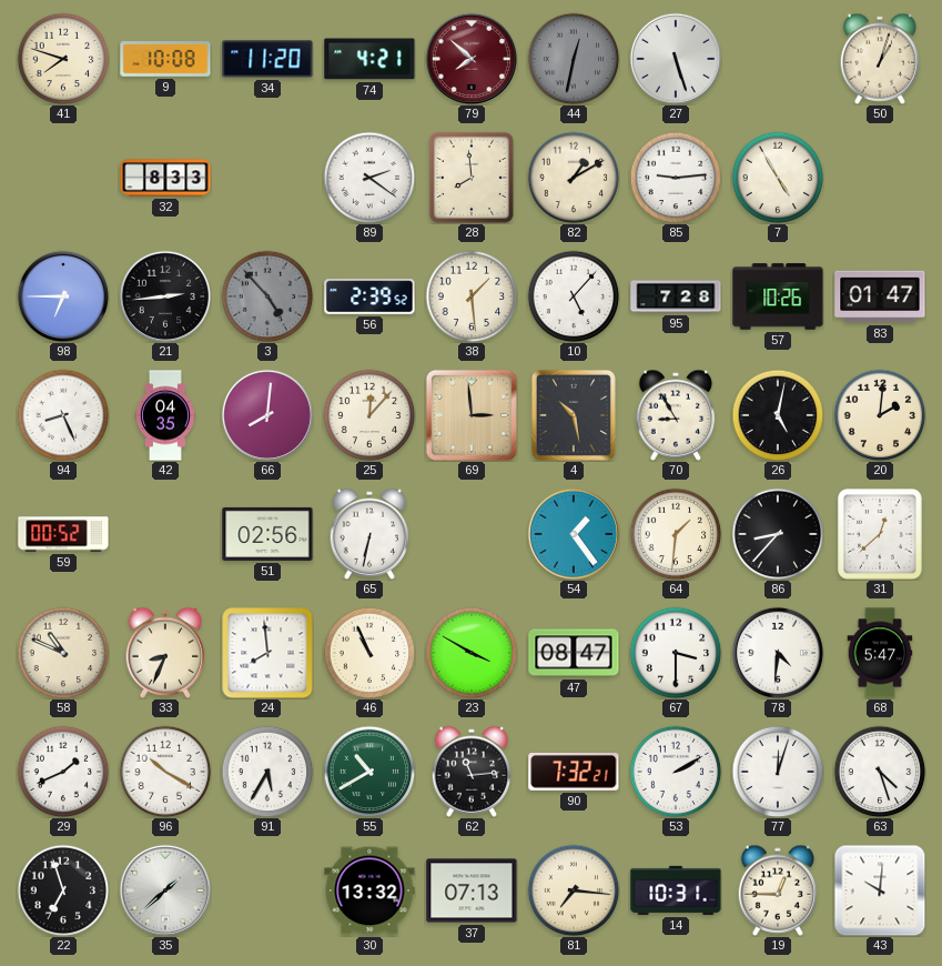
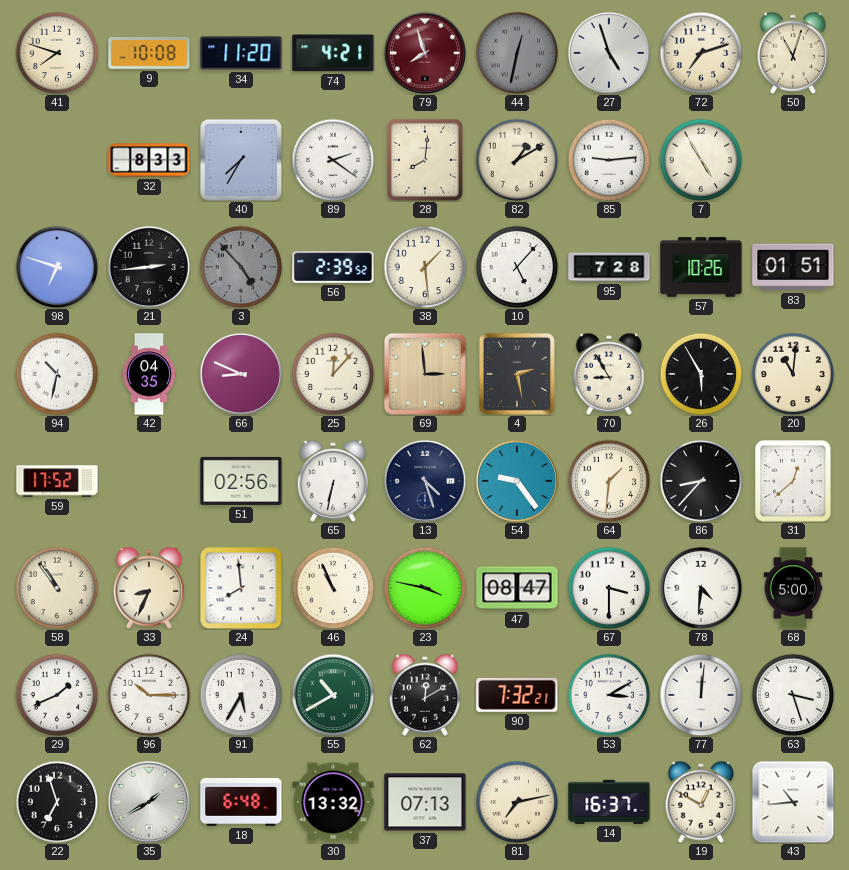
79: 7:52 -> 7:57
27: 5:27 -> 4:57
72: none -> 7:12
50: 1:03 -> 11:03
40: none -> 7:35
28: 7:59 -> 8:01
98: 6:45 -> 6:48
83: 01:47 -> 01:51
94: 8:26 -> 10:32
66: 8:01 -> 8:49
4: 10:28 -> 2:28
26: 5:02 -> 5:55
20: 2:01 -> 11:01
59: 00:52 -> 17:52
13: none -> 4:27
54: 1:24 -> 9:24
58: 10:49 -> 10:54
23: 3:50 -> 3:47
68: 5:47 -> 5:00
96: 10:20 -> 10:15
62: 11:14 -> 12:10
53: 2:10 -> 3:10
77: 12:03 -> 12:01
63: 4:27 -> 3:27
35: 1:38 -> 1:40
18: none -> 6:48
81: 7:16 -> 7:13
14: 10:31 -> 16:37
19: 12:45 -> 12:50
43: 10:01 -> 10:44
